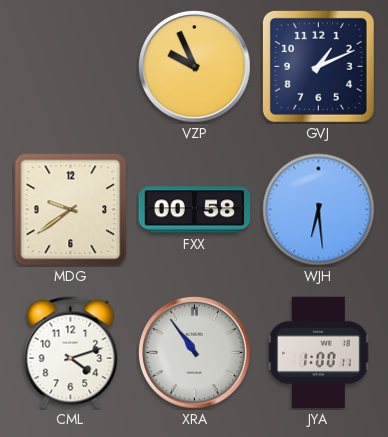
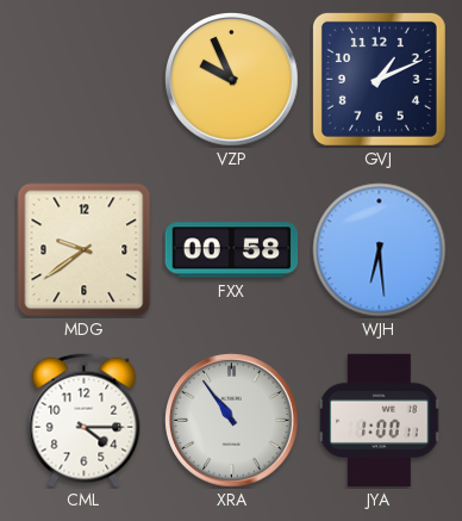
CML: 4:12 -> 4:15
